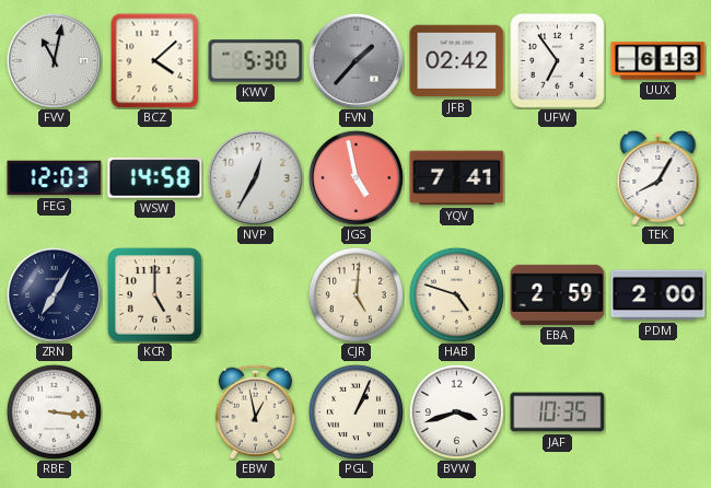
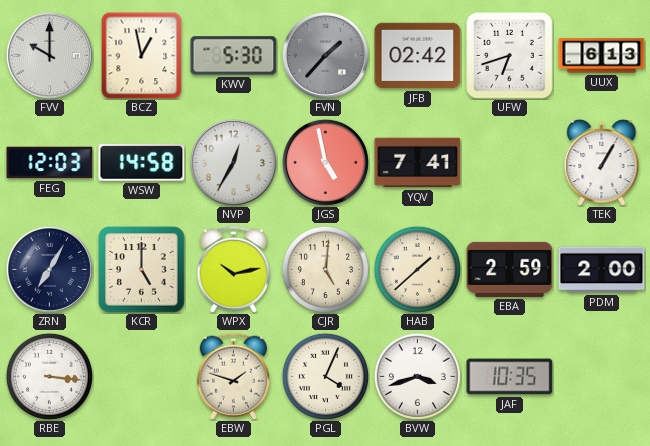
FVV: 11:02 -> 10:00
BCZ: 4:08 -> 12:58
UFW: 6:54 -> 6:42
TEK: 8:05 -> 1:05
WPX: none -> 10:13
HAB: 4:48 -> 1:38
EBW: 12:58 -> 1:48
PGL: 1:04 -> 4:04
